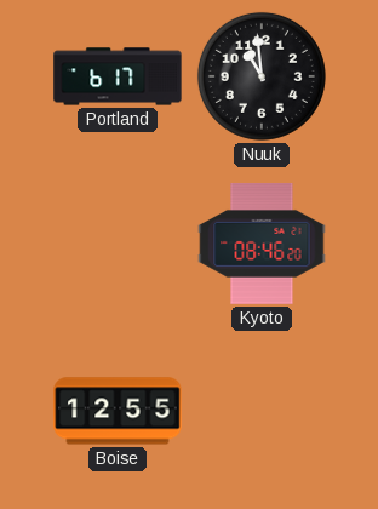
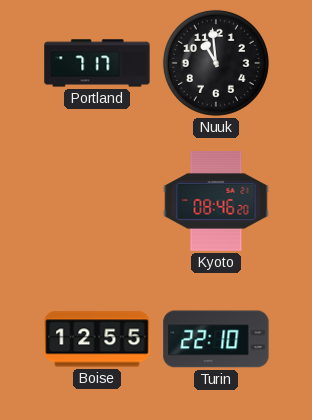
Portland: 6:17 -> 7:17
Turin: none -> 22:10
